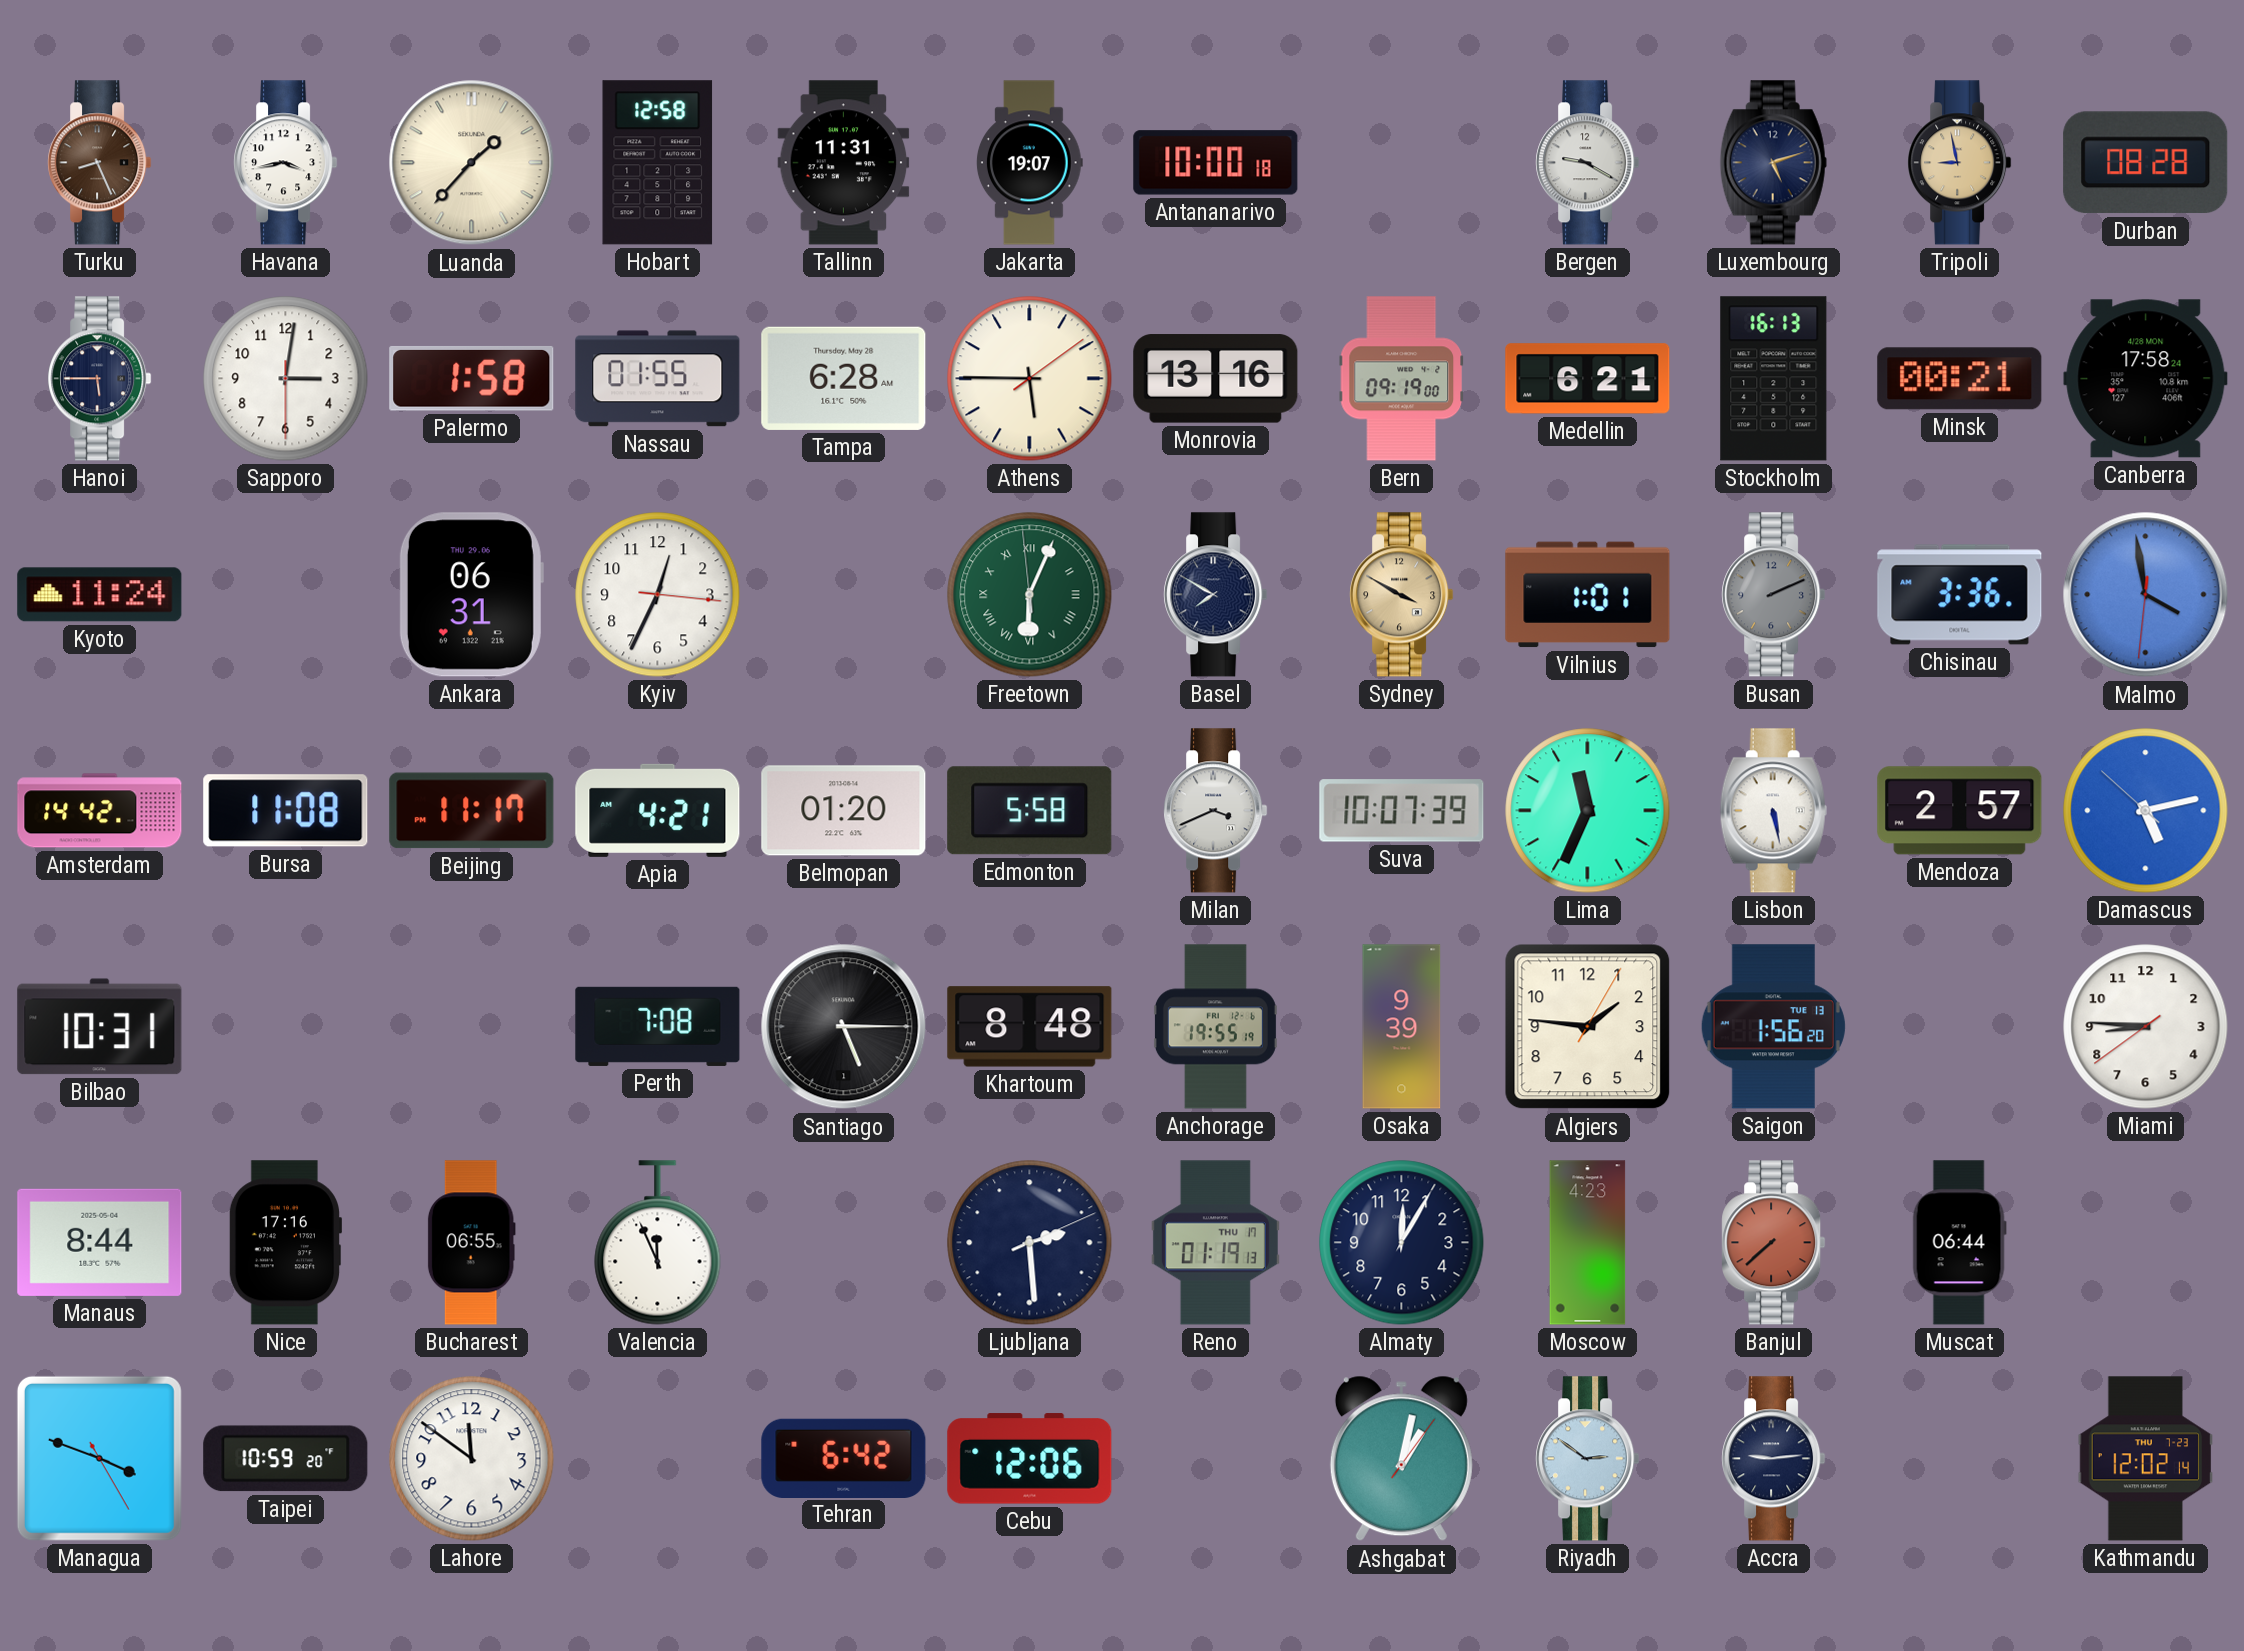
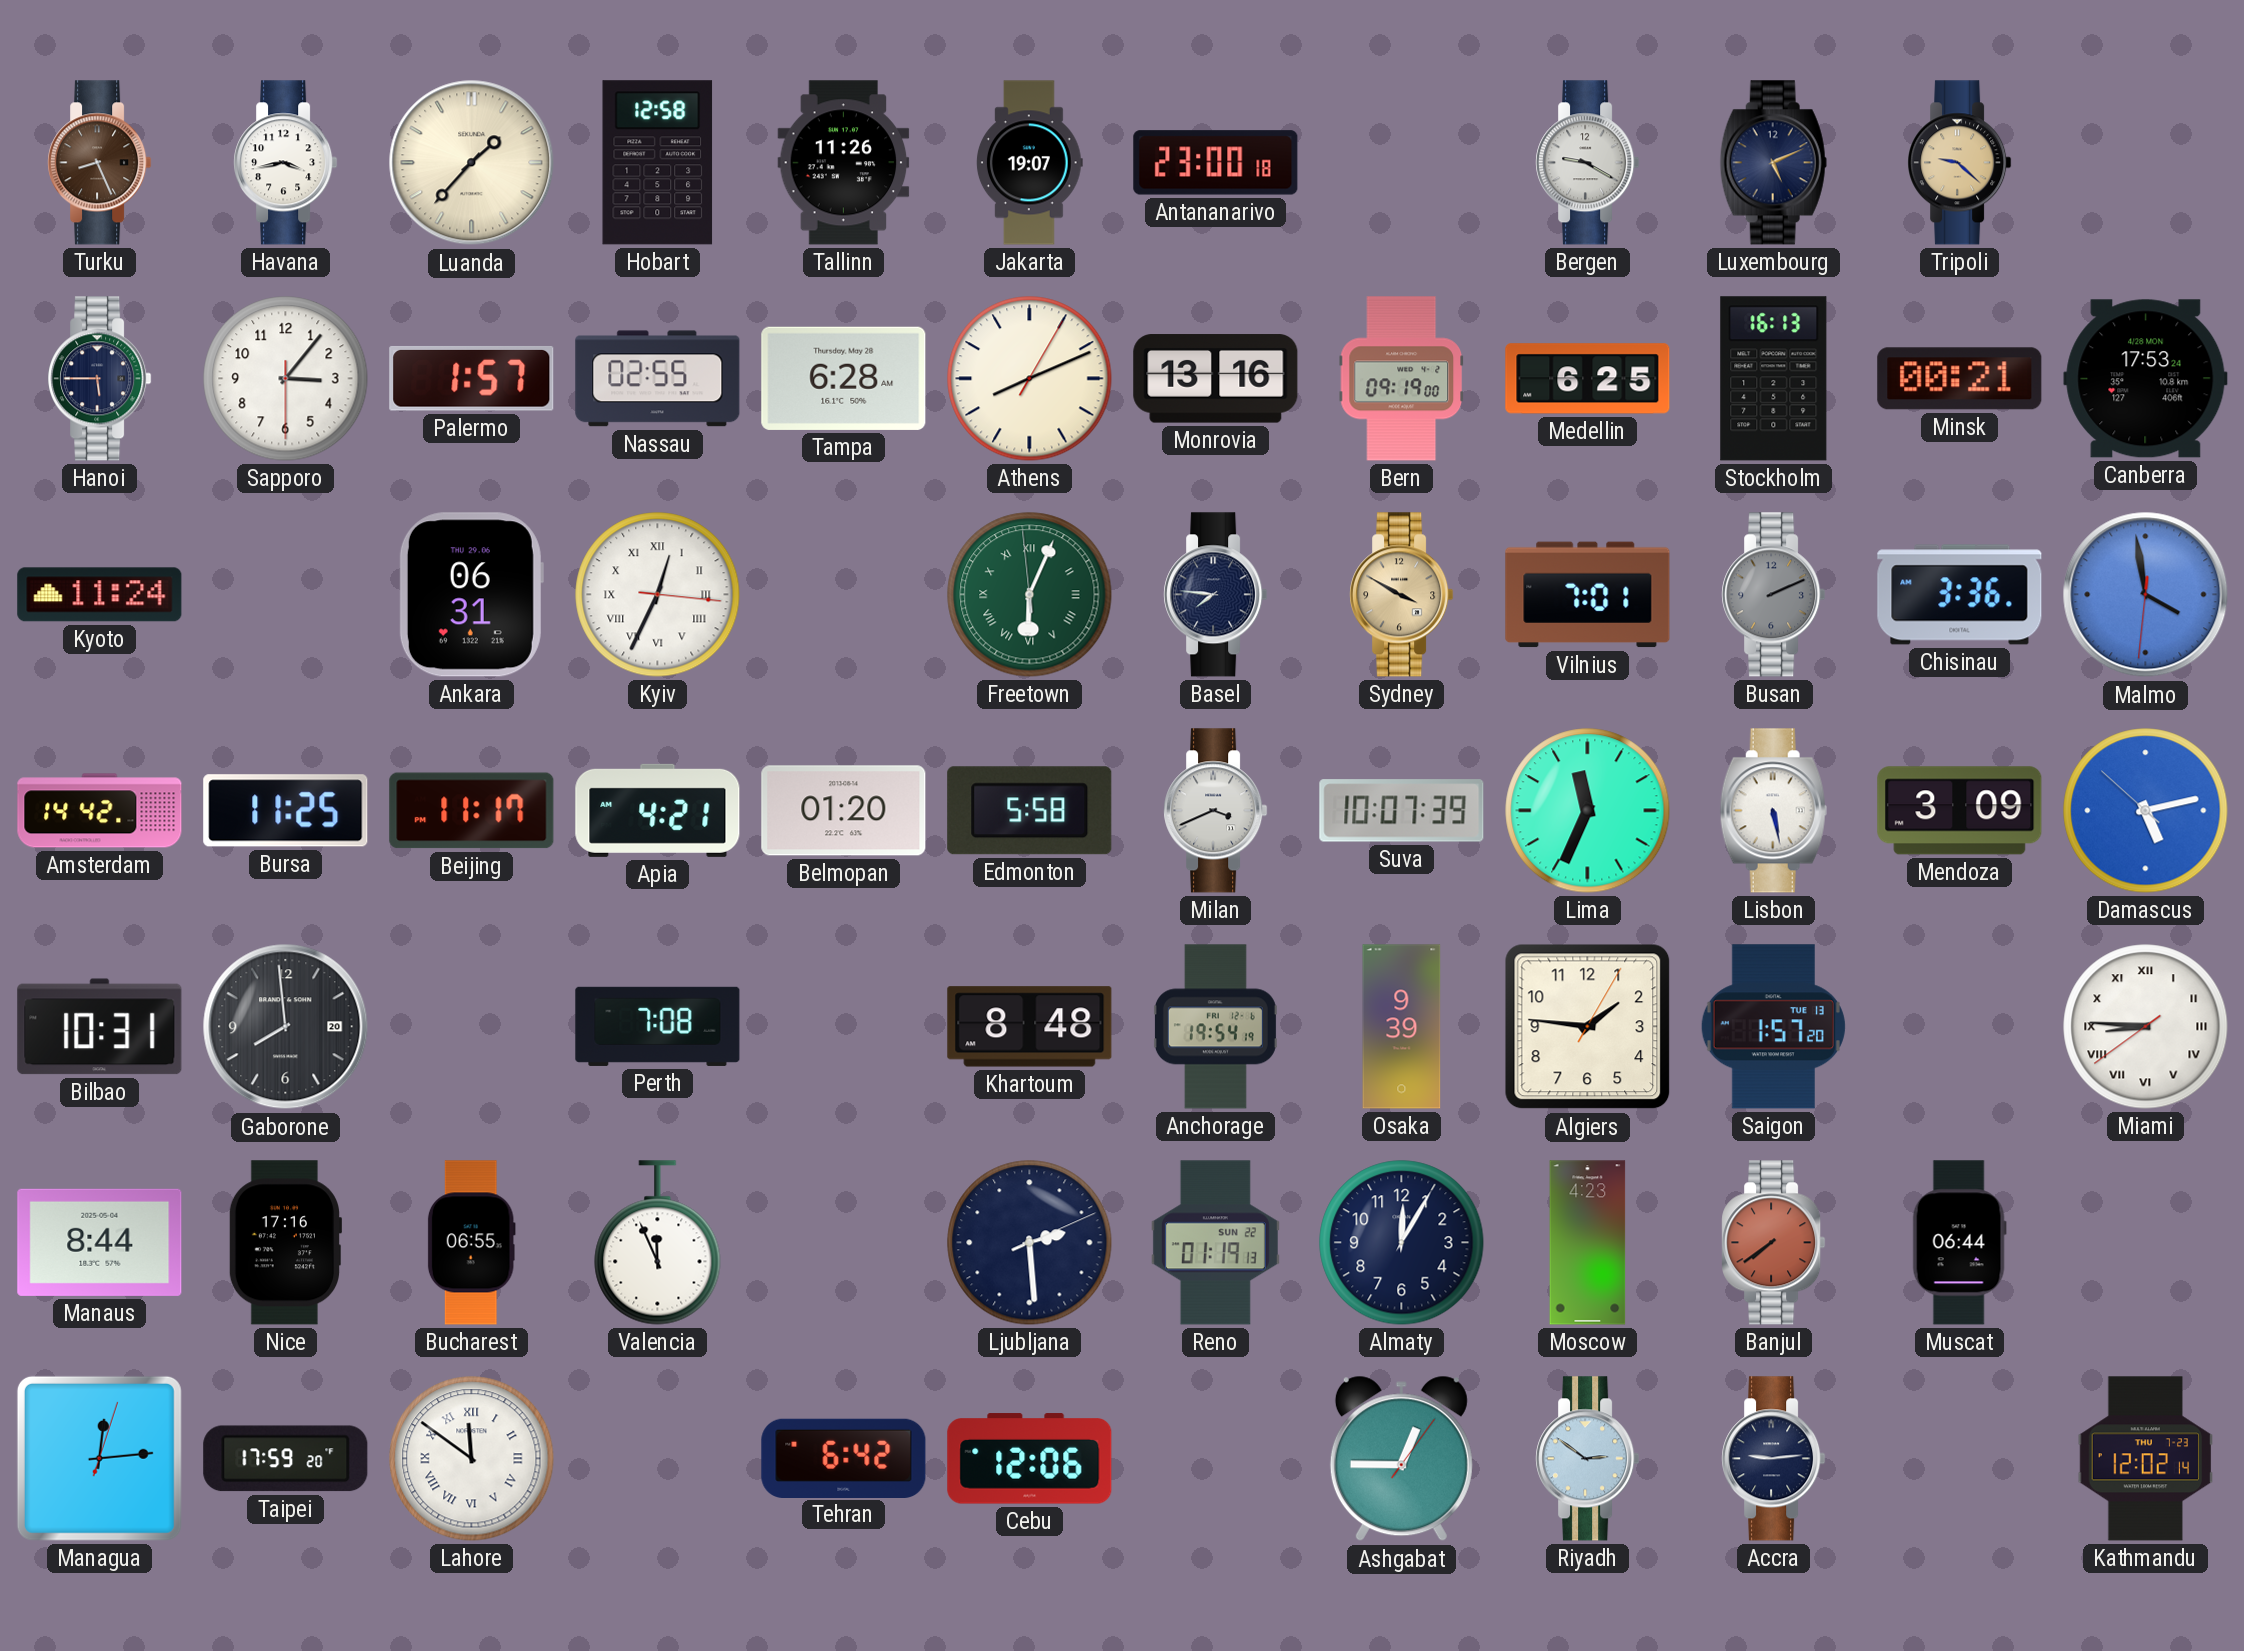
Tallinn: 11:31 -> 11:26
Antananarivo: 10:00 -> 23:00
Luxembourg: 5:12 -> 5:11
Tripoli: 8:58 -> 9:22
Durban: 08:28 -> none
Sapporo: 3:01 -> 3:06
Palermo: 1:58 -> 1:57
Nassau: 01:55 -> 02:55
Athens: 5:45 -> 8:11
Medellin: 6:21 -> 6:25
Canberra: 17:58 -> 17:53
Kyiv numerals: Arabic -> Roman
Basel: 7:50 -> 7:46
Vilnius: 1:01 -> 7:01
Bursa: 11:08 -> 11:25
Mendoza: 2:57 -> 3:09
Gaborone: none -> 7:59
Santiago: 5:15 -> none
Anchorage: 19:55 -> 19:54
Saigon: 1:56 -> 1:57
Miami numerals: Arabic -> Roman
Reno date: THU 17 -> SUN 22
Banjul: 7:38 -> 7:39
Managua: 3:48 -> 12:14
Taipei: 10:59 -> 17:59
Lahore numerals: Arabic -> Roman
Ashgabat: 1:02 -> 12:45
